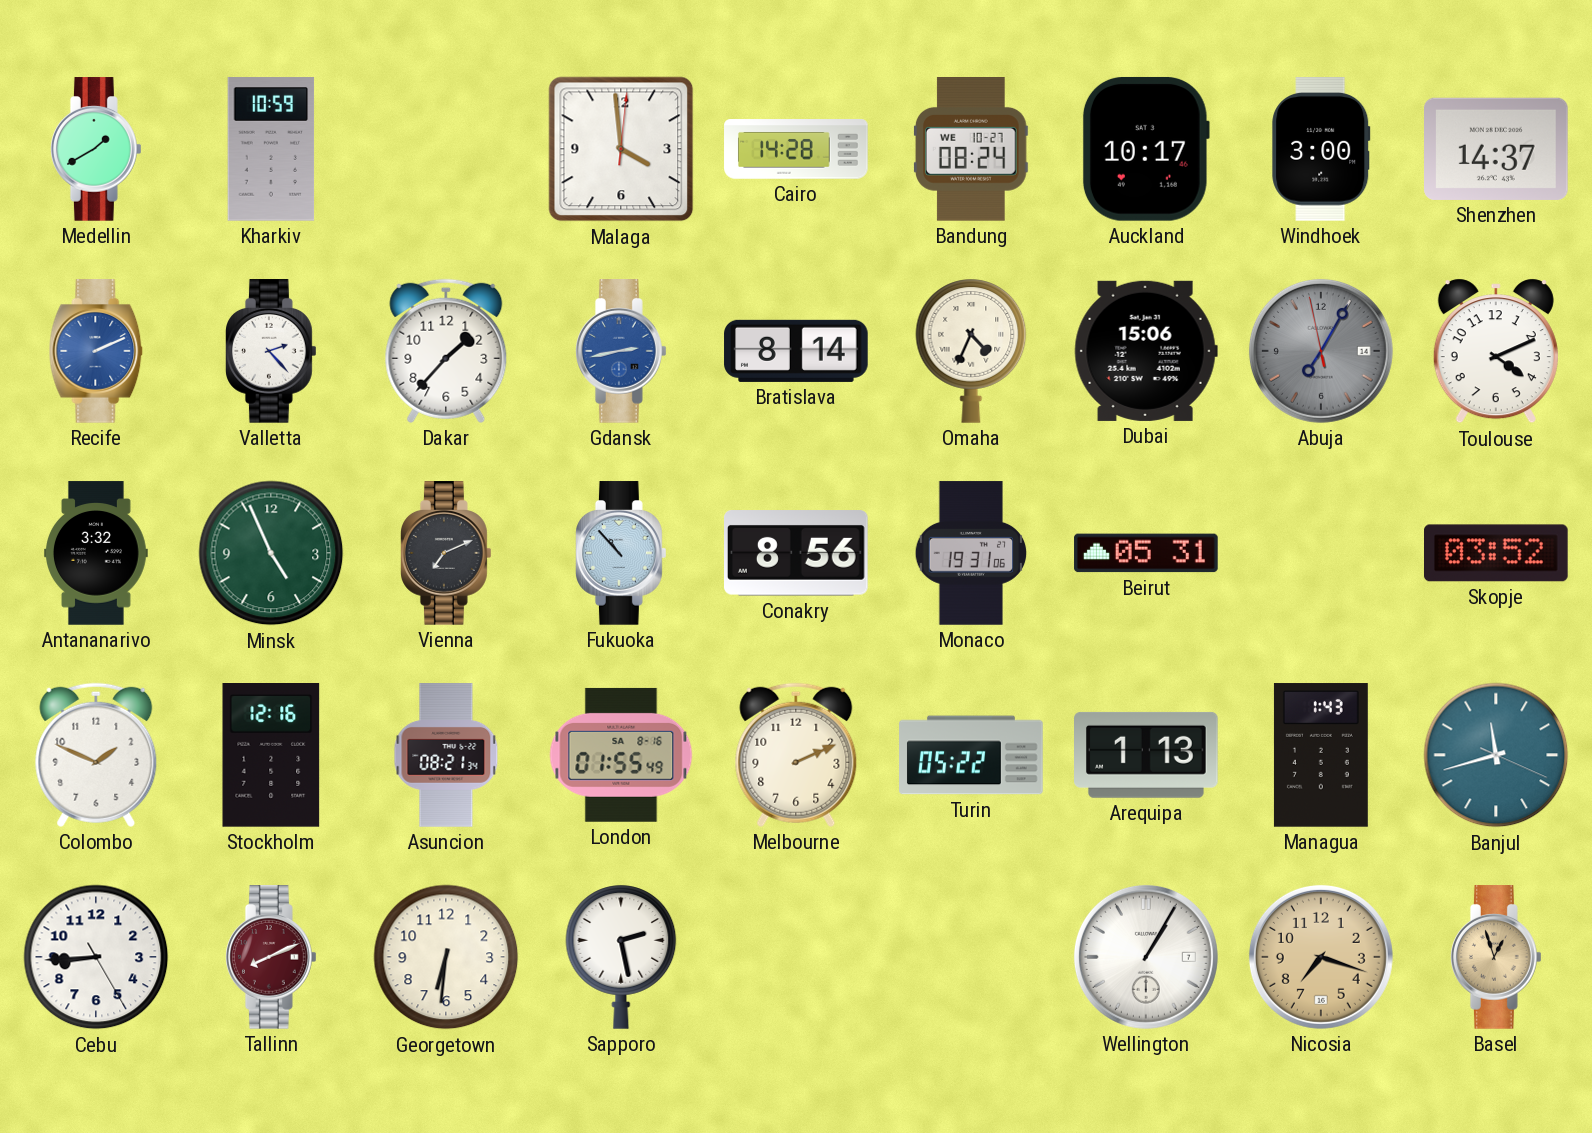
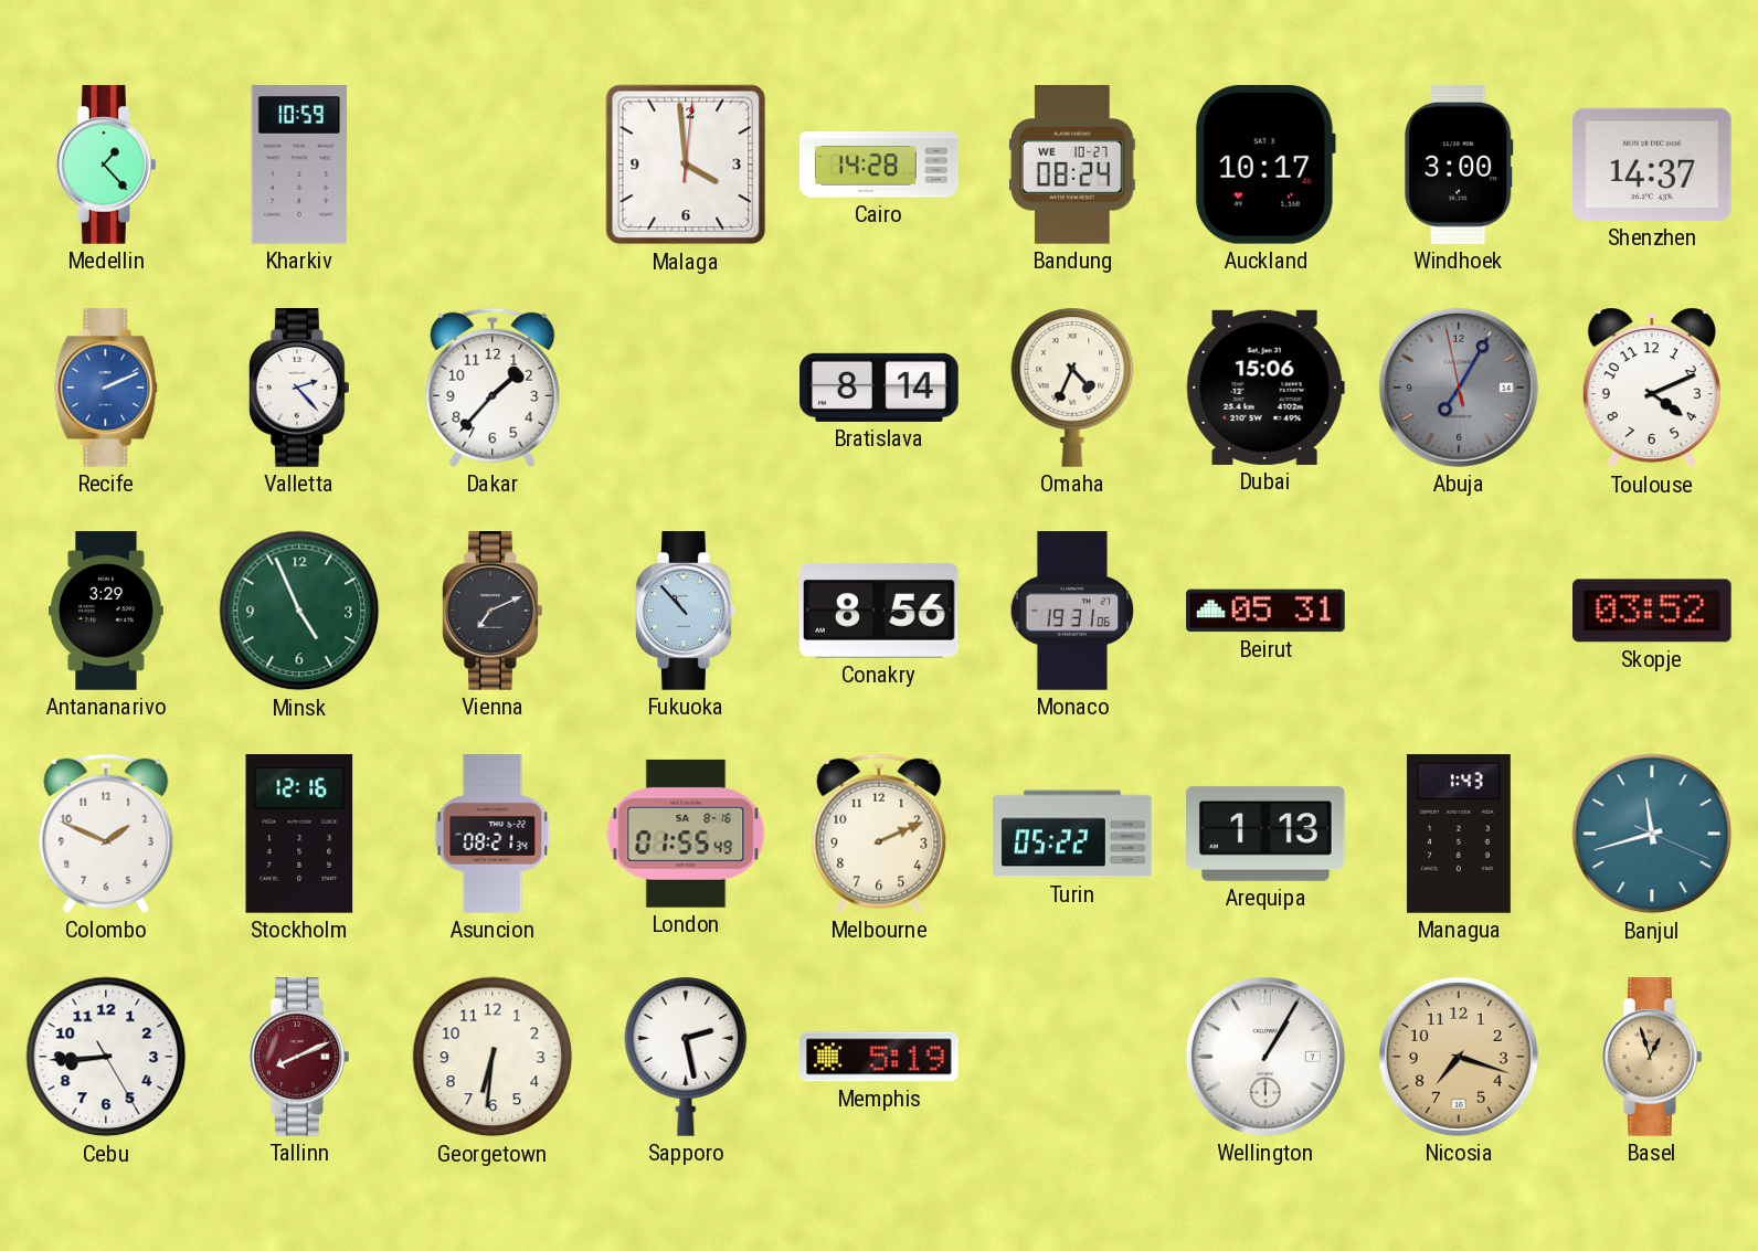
Medellin: 1:40 -> 1:23
Gdansk: 2:43 -> none
Antananarivo: 3:32 -> 3:29
Memphis: none -> 5:19
